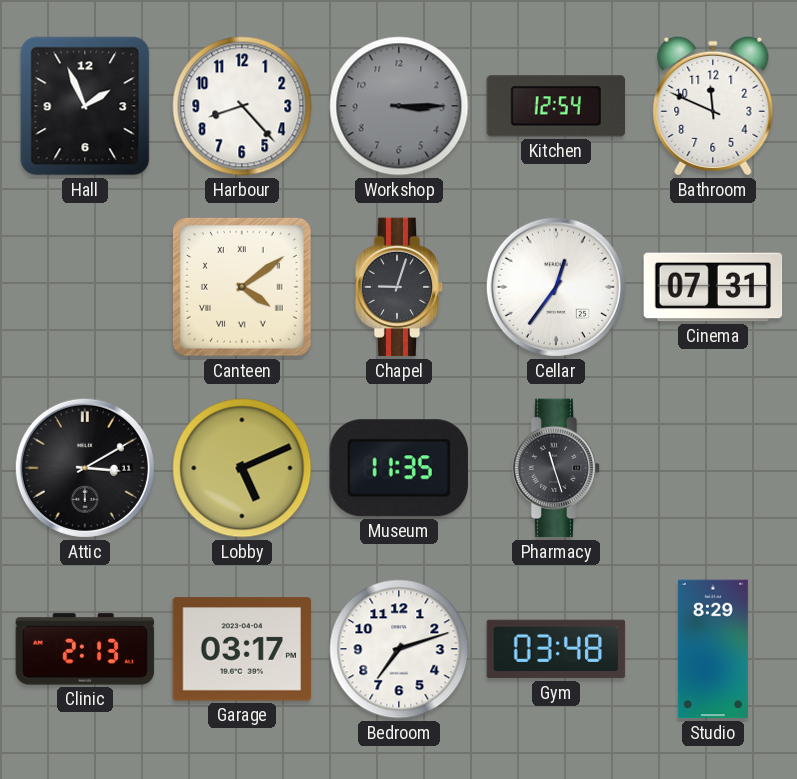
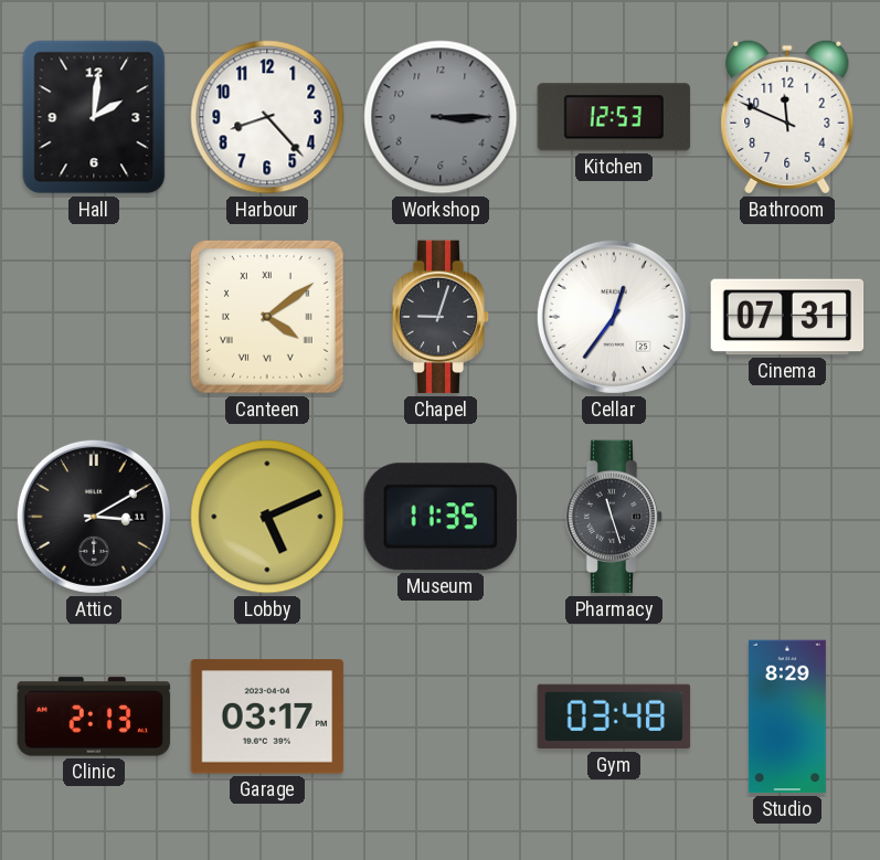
Hall: 1:56 -> 2:01
Kitchen: 12:54 -> 12:53
Bedroom: 7:12 -> none
